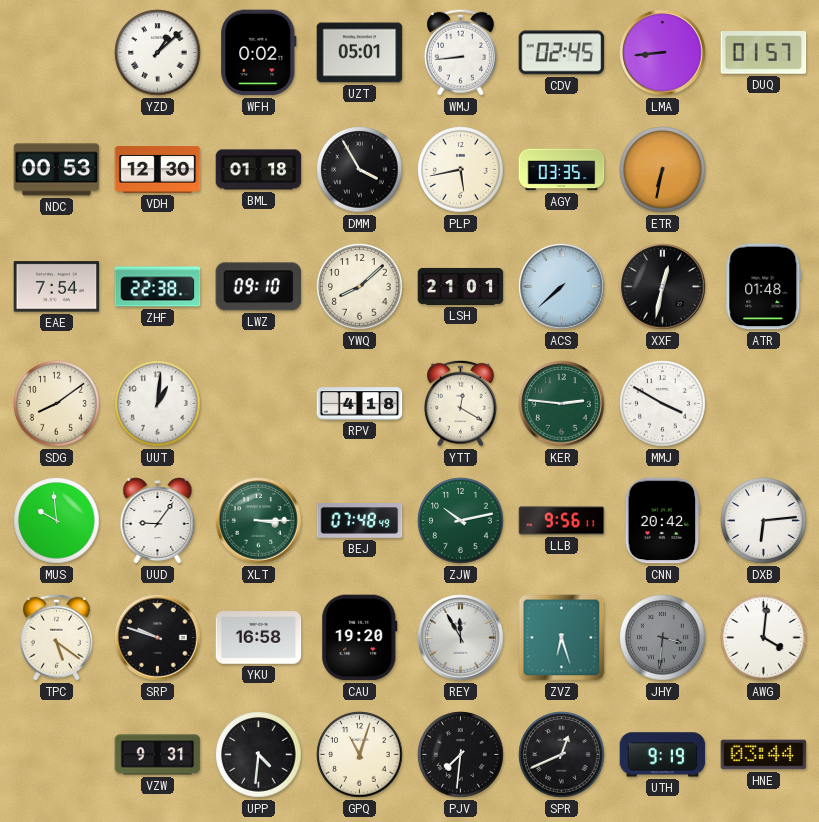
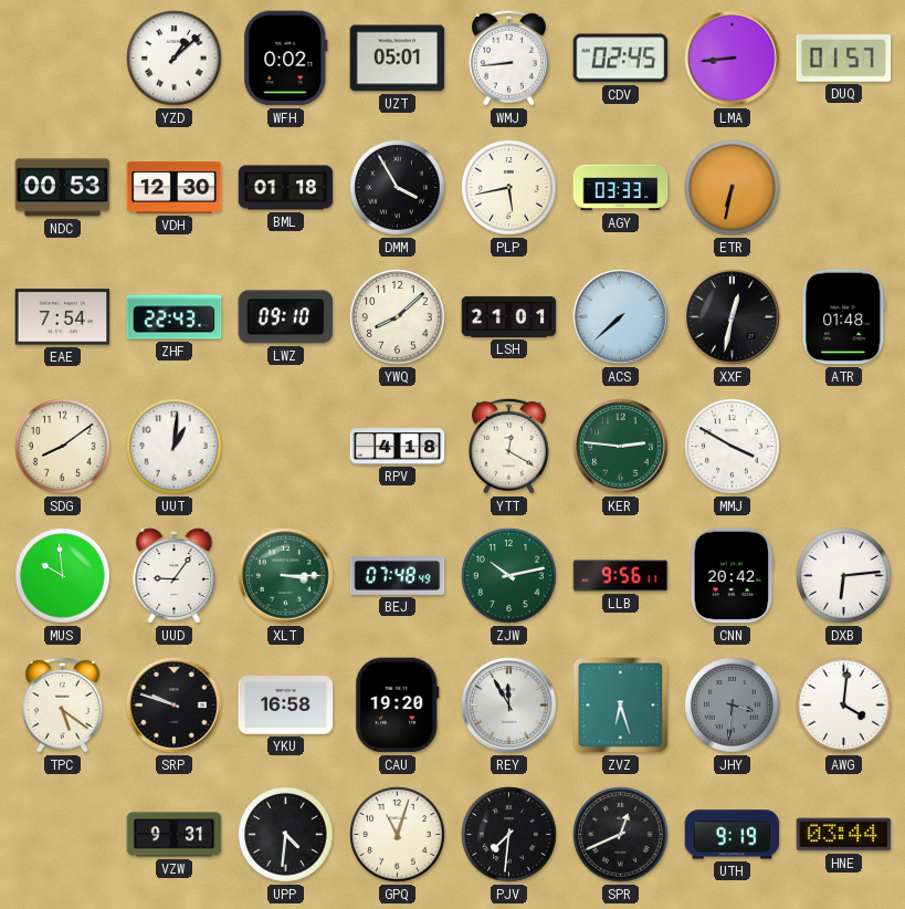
AGY: 03:35 -> 03:33
ZHF: 22:38 -> 22:43
